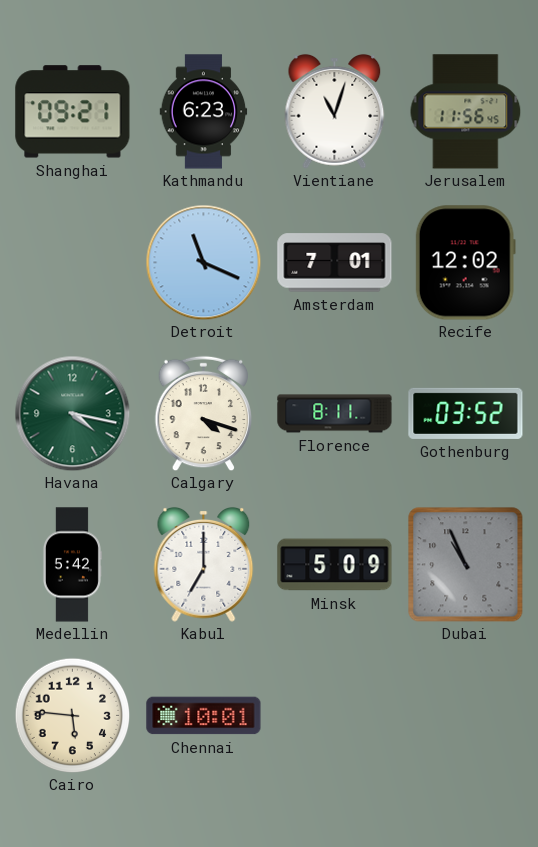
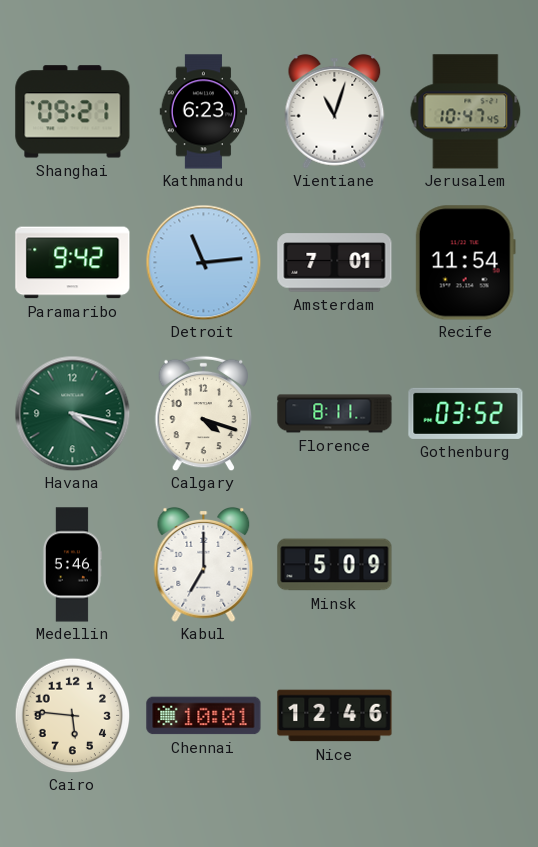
Jerusalem: 11:56 -> 10:47
Paramaribo: none -> 9:42
Detroit: 11:19 -> 11:14
Recife: 12:02 -> 11:54
Medellin: 5:42 -> 5:46
Dubai: 10:56 -> none
Nice: none -> 12:46
